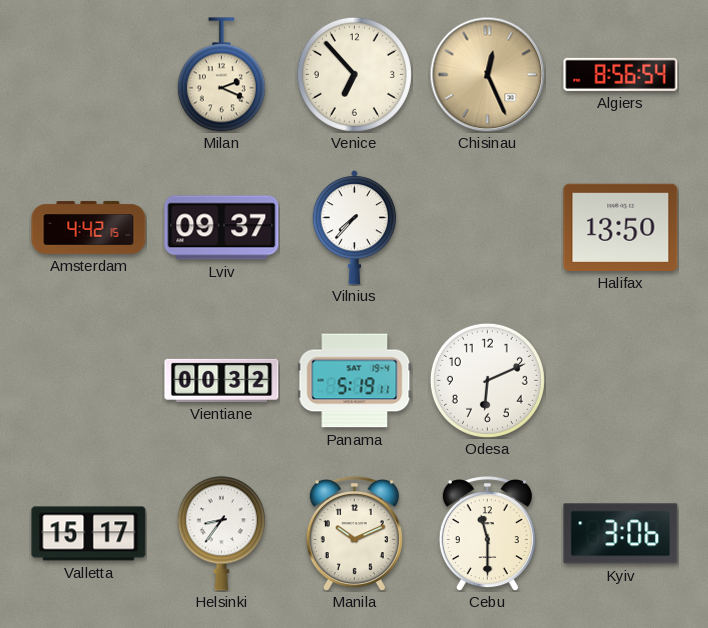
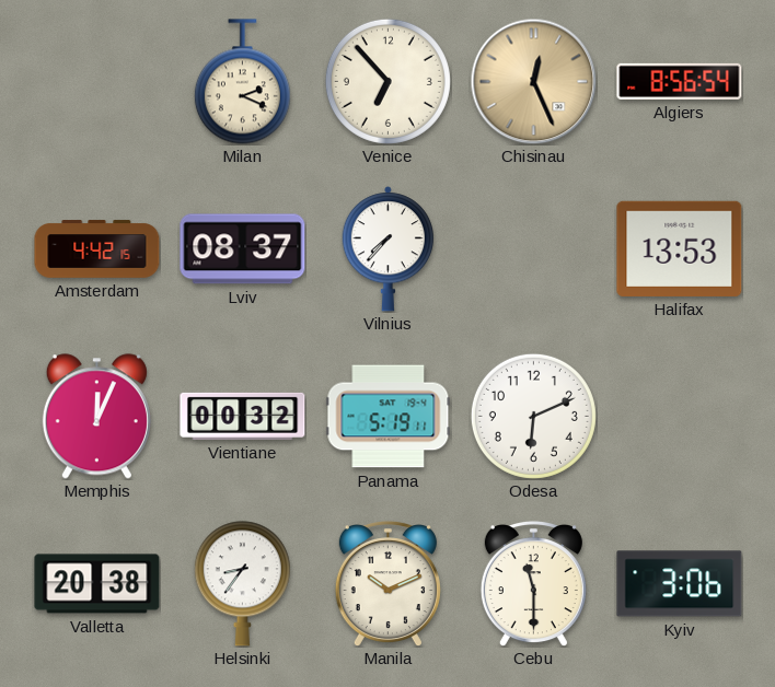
Lviv: 09:37 -> 08:37
Halifax: 13:50 -> 13:53
Memphis: none -> 12:04
Valletta: 15:17 -> 20:38
